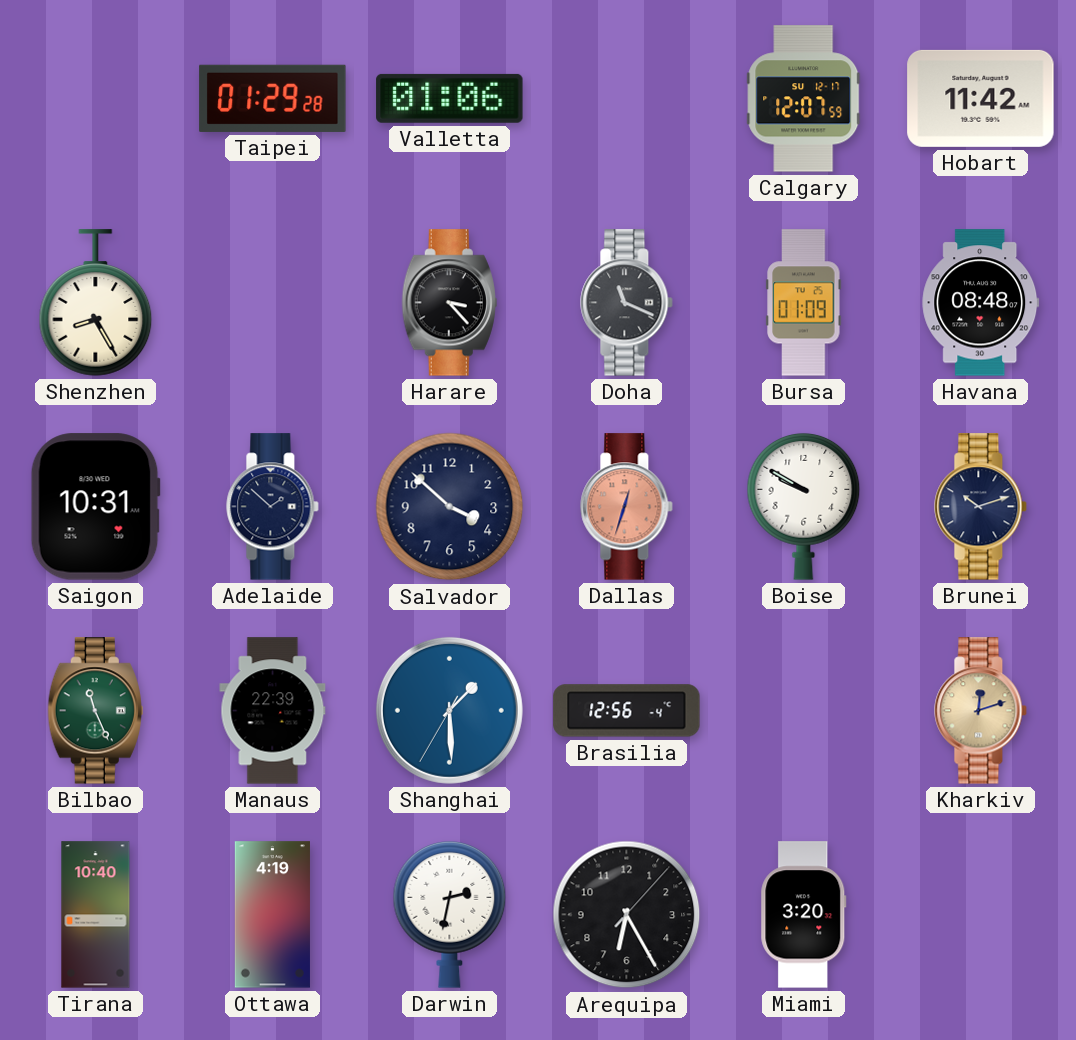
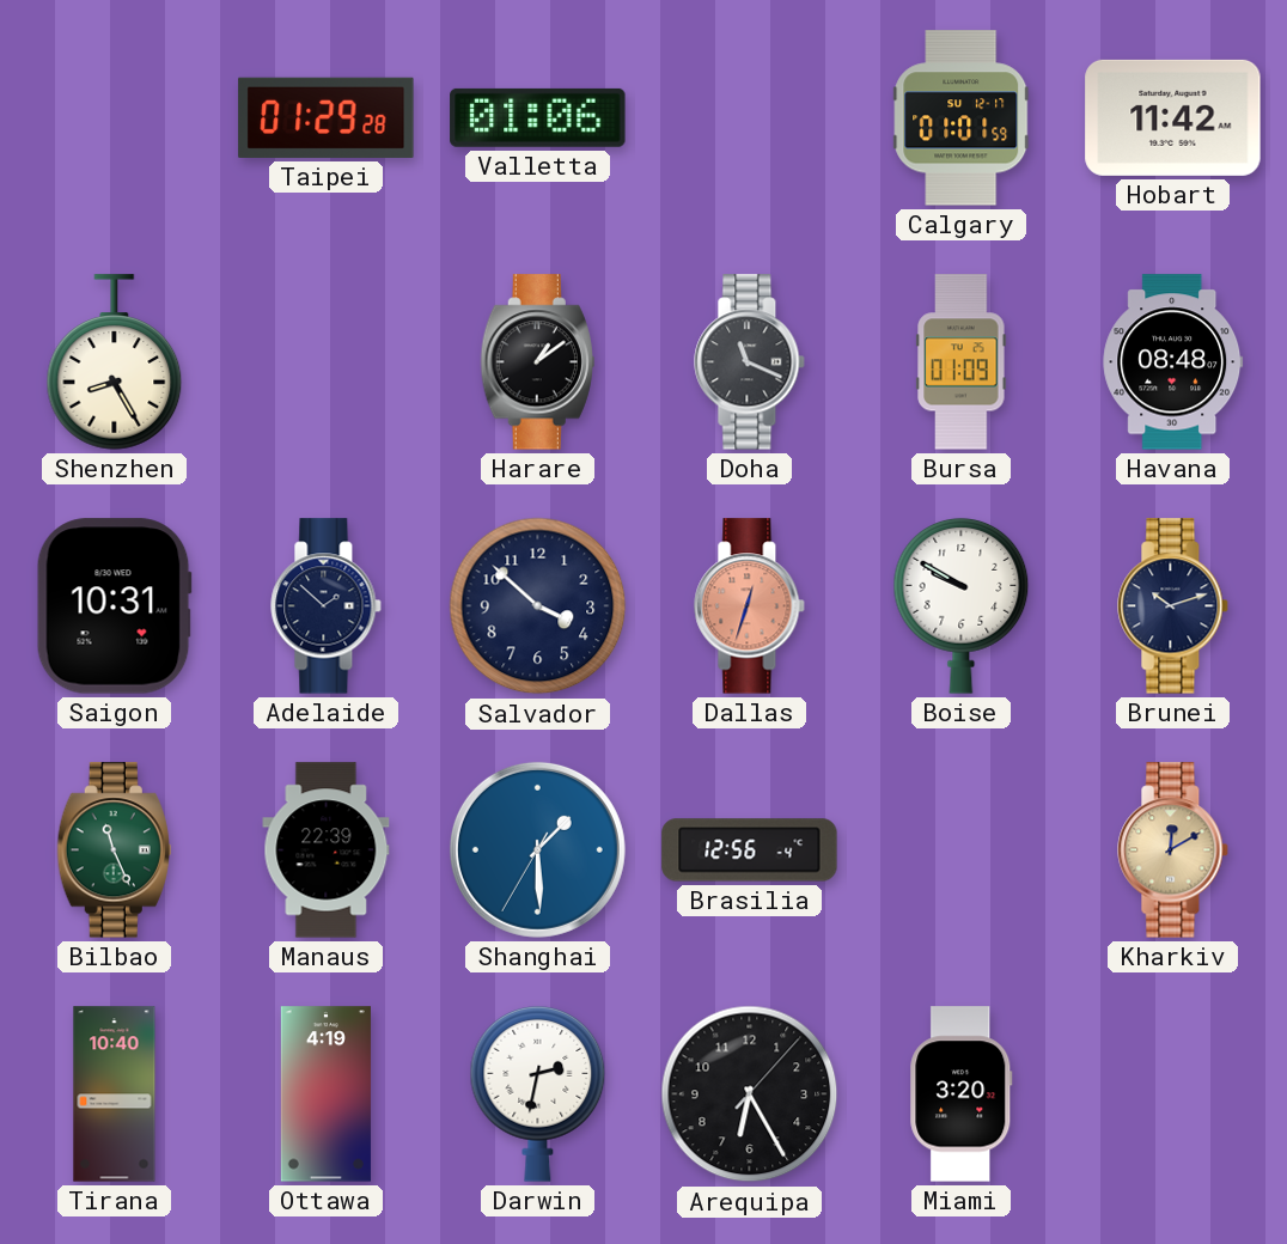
Calgary: 12:07 -> 01:01
Harare: 3:23 -> 1:09
Kharkiv: 12:12 -> 12:10
